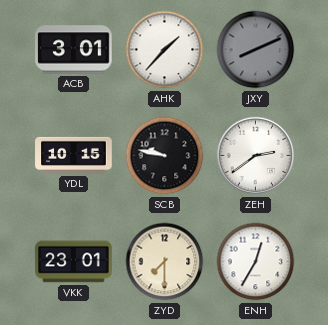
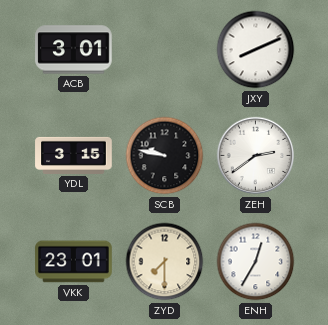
AHK: 1:37 -> none
JXY dial: grey -> white
YDL: 10:15 -> 3:15
